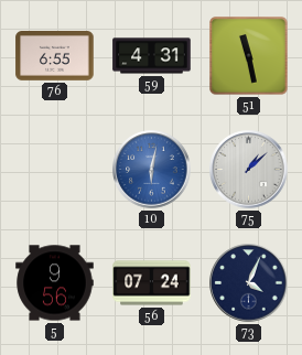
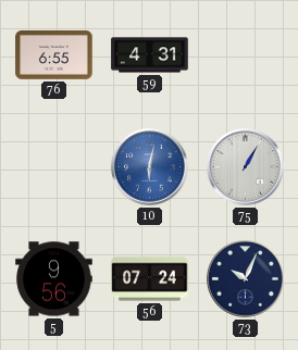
51: 11:28 -> none
75: 1:08 -> 1:05
73: 4:04 -> 10:04
